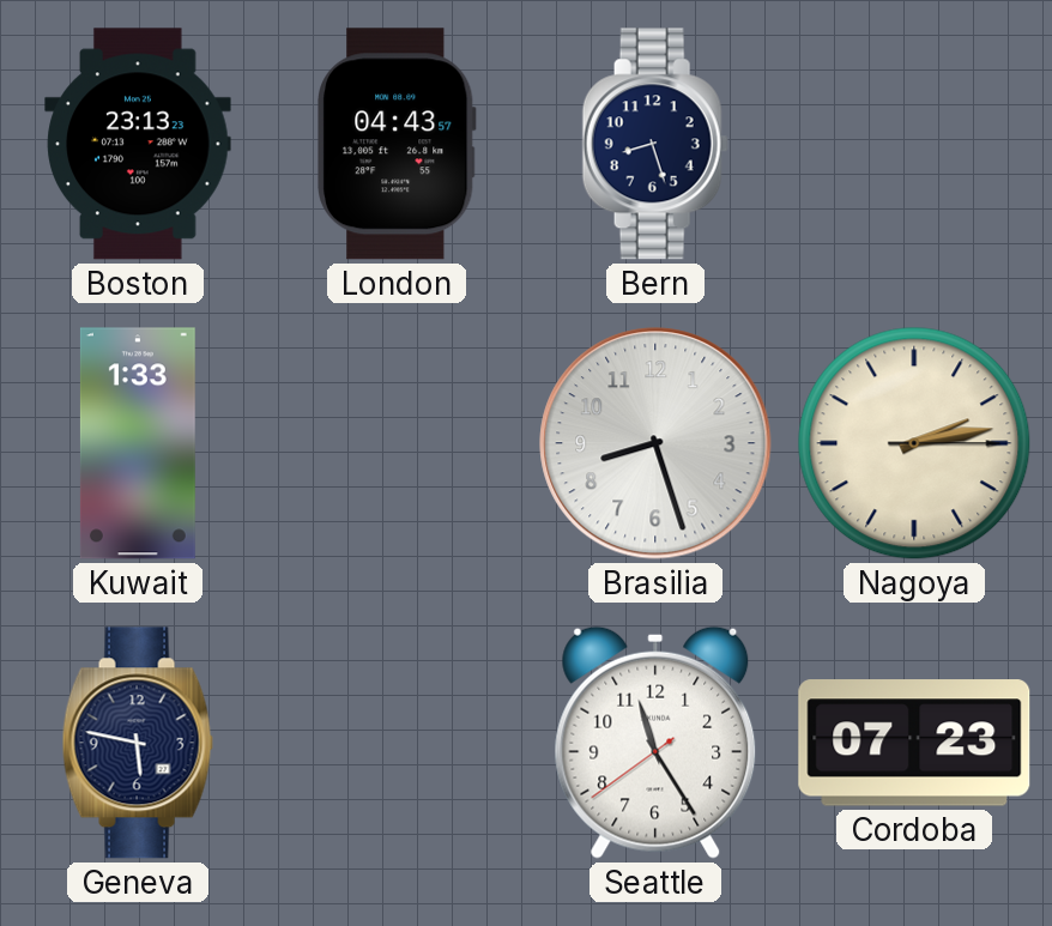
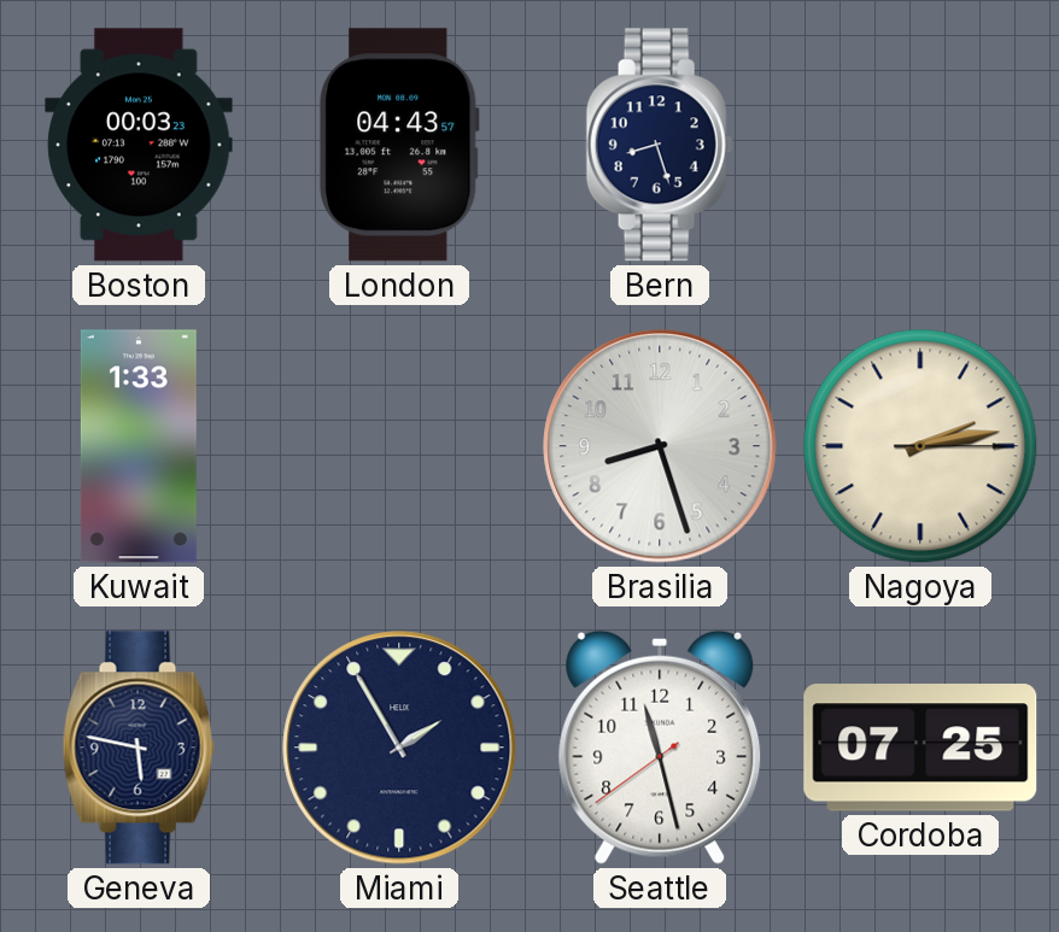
Boston: 23:13 -> 00:03
Miami: none -> 1:55
Seattle: 11:24 -> 11:27
Cordoba: 07:23 -> 07:25
